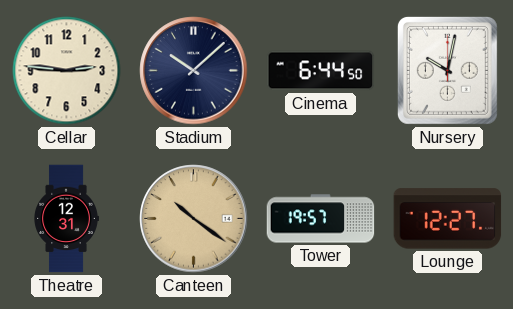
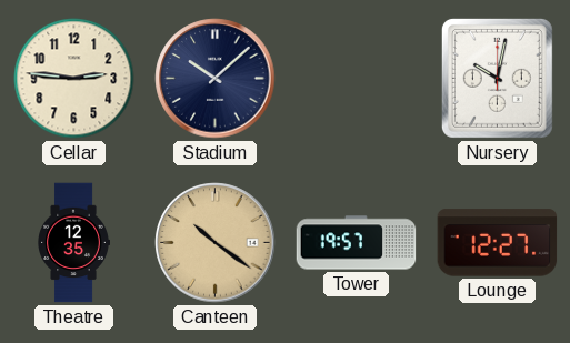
Cinema: 6:44 -> none
Theatre: 12:31 -> 12:35
